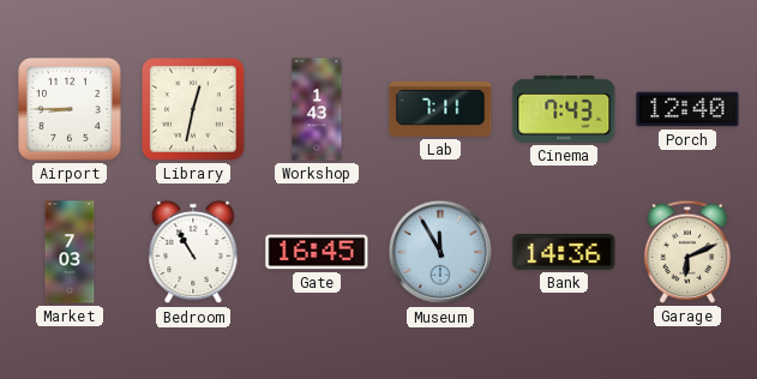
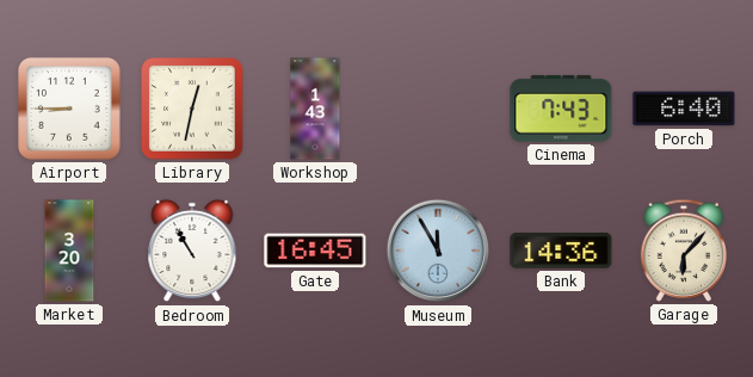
Lab: 7:11 -> none
Porch: 12:40 -> 6:40
Market: 7:03 -> 3:20
Garage: 6:11 -> 6:07
